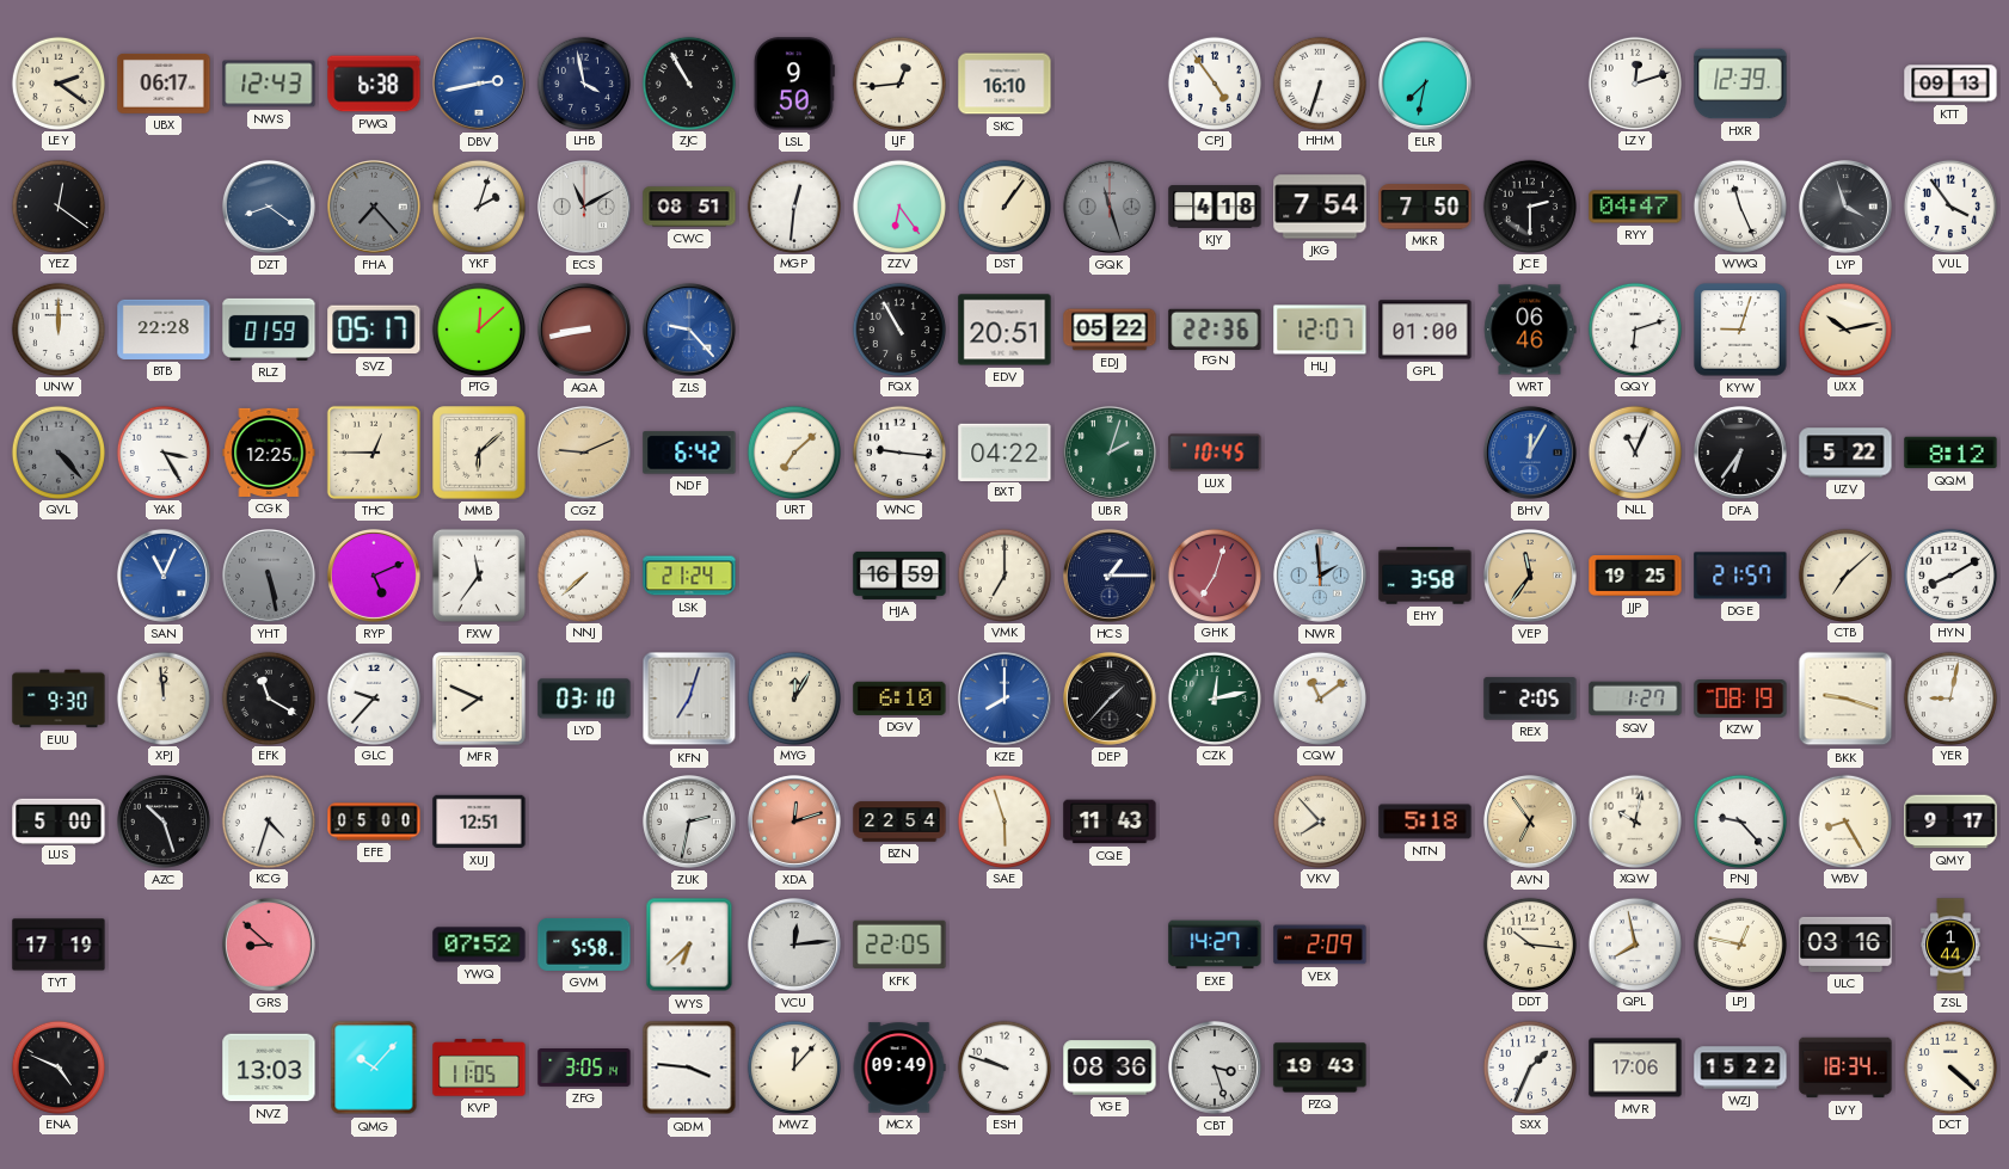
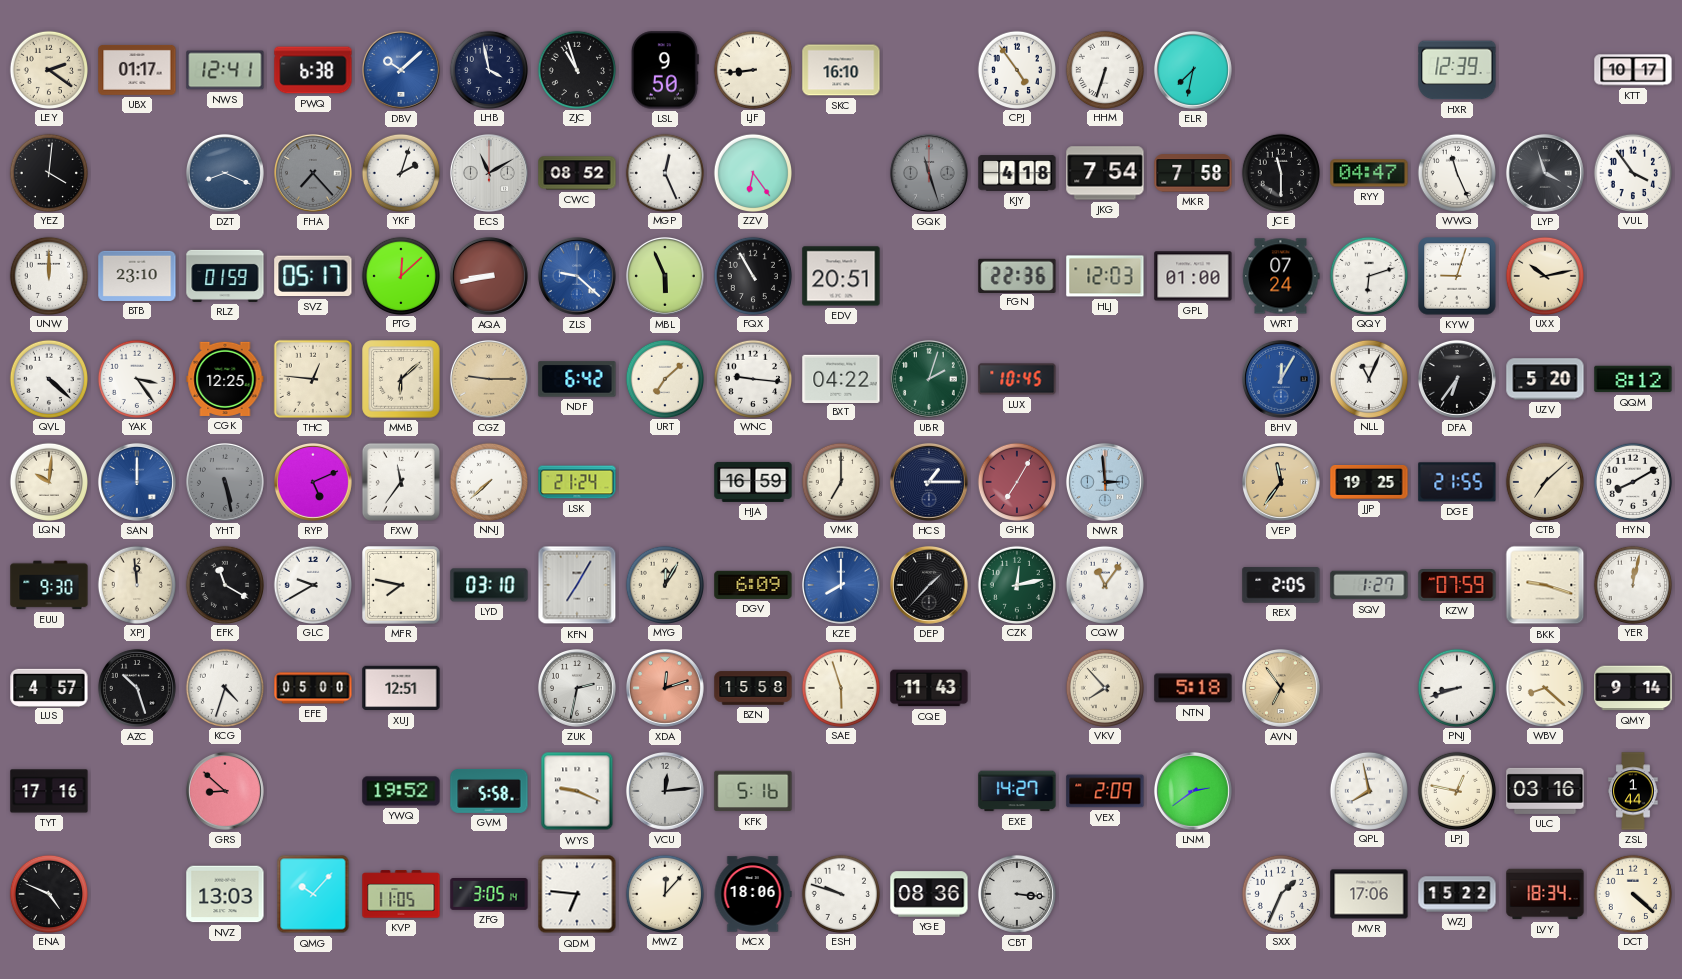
UBX: 06:17 -> 01:17
NWS: 12:43 -> 12:41
DBV: 2:43 -> 10:08
ZJC: 10:55 -> 10:57
LJF: 12:44 -> 8:44
LZY: 12:12 -> none
KTT: 09:13 -> 10:17
YEZ: 12:21 -> 4:01
DZT: 8:21 -> 8:19
CWC: 08:51 -> 08:52
MGP: 12:31 -> 12:26
DST: 1:06 -> none
MKR: 7:50 -> 7:58
JCE: 2:30 -> 11:30
BTB: 22:28 -> 23:10
ZLS: 9:23 -> 9:22
MBL: none -> 5:56
EDJ: 05:22 -> none
HLJ: 12:07 -> 12:03
WRT: 06:46 -> 07:24
QVL: 4:23 -> 4:22
QVL dial: grey -> white
YAK: 3:25 -> 3:24
THC: 12:45 -> 12:46
CGZ: 9:11 -> 9:15
UZV: 5:22 -> 5:20
LQN: none -> 10:01
SAN: 11:04 -> 12:00
GHK: 7:03 -> 7:05
NWR: 1:59 -> 2:59
EHY: 3:58 -> none
DGE: 21:57 -> 21:55
GLC: 9:37 -> 9:40
MFR: 7:49 -> 7:47
KFN: 7:03 -> 7:05
DGV: 6:10 -> 6:09
CQW: 11:09 -> 11:06
KZW: 08:19 -> 07:59
YER: 9:02 -> 12:02
LUS: 5:00 -> 4:57
BZN: 22:54 -> 15:58
XQW: 10:02 -> none
PNJ: 9:23 -> 8:42
WBV: 8:25 -> 8:22
QMY: 9:17 -> 9:14
TYT: 17:19 -> 17:16
YWQ: 07:52 -> 19:52
WYS: 6:38 -> 9:19
KFK: 22:05 -> 5:16
LNM: none -> 2:39
DDT: 10:16 -> none
QDM: 3:46 -> 6:46
MCX: 09:49 -> 18:06
CBT: 3:27 -> 3:16
PZQ: 19:43 -> none
